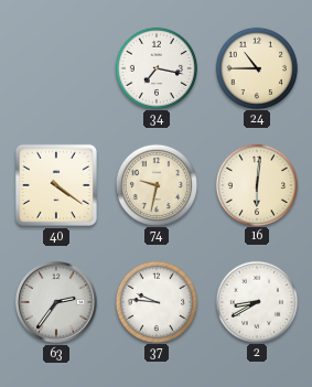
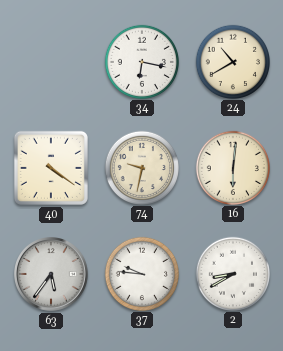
34: 7:17 -> 6:17
24: 10:45 -> 10:40
63: 2:36 -> 5:36
